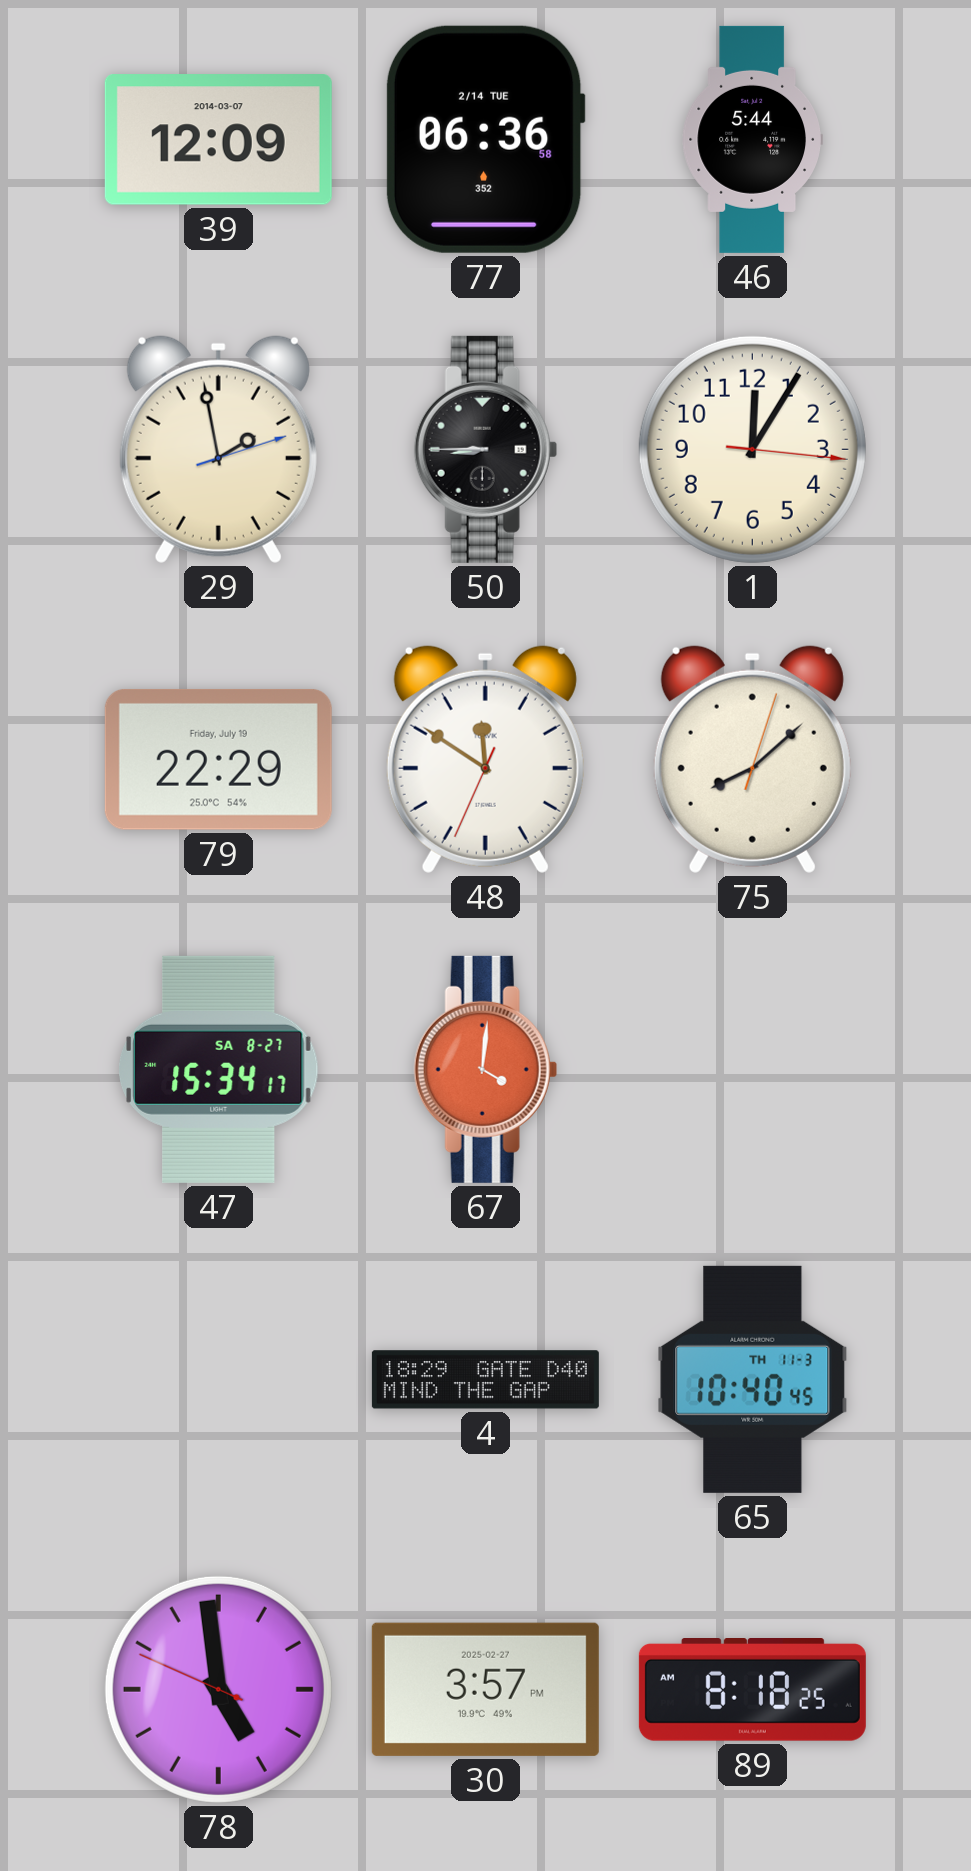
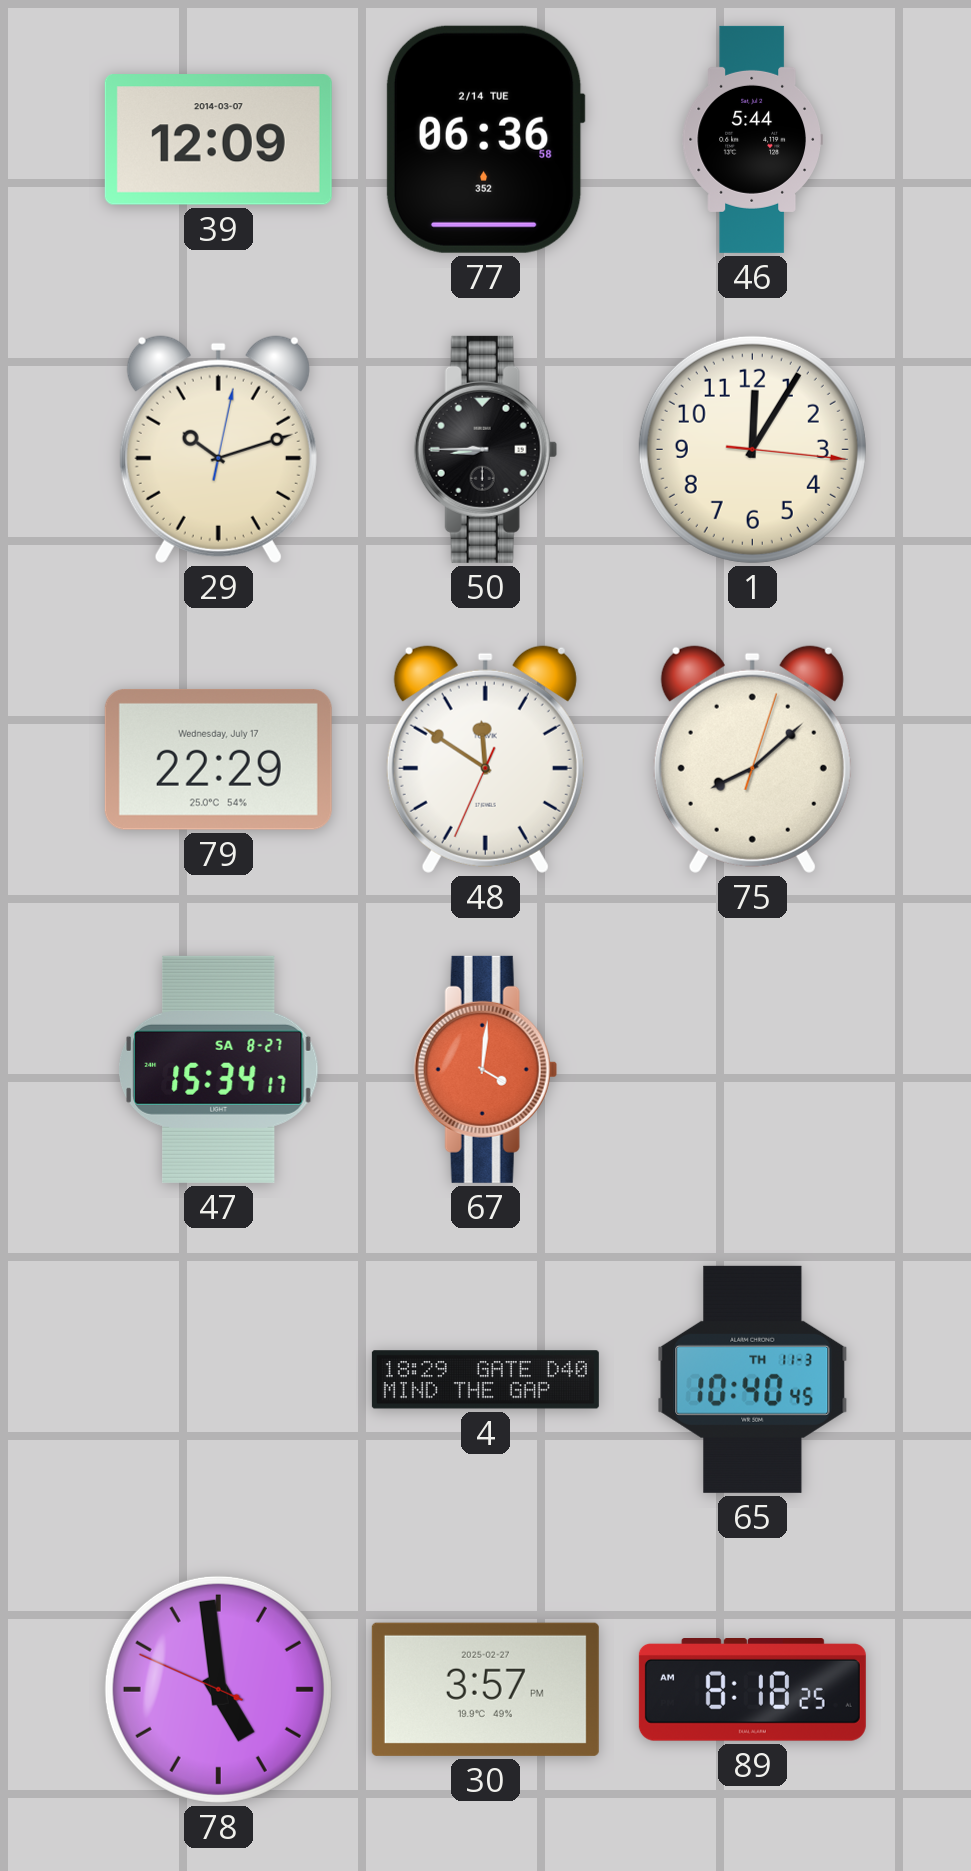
29: 1:58 -> 10:12
79 date: Friday, July 19 -> Wednesday, July 17
